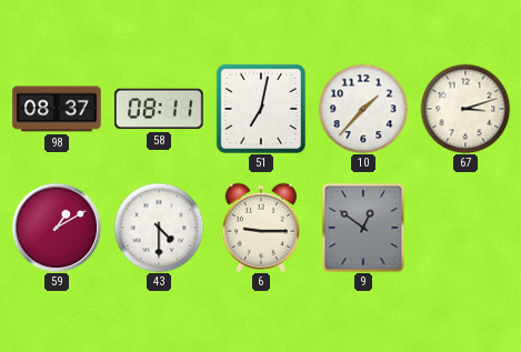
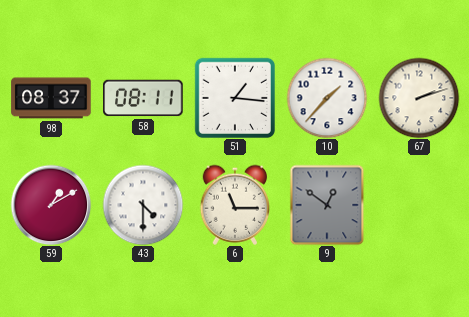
51: 7:02 -> 1:16
67: 3:12 -> 2:12
6: 9:15 -> 11:15
